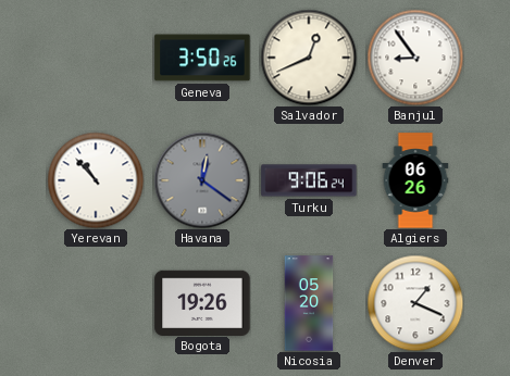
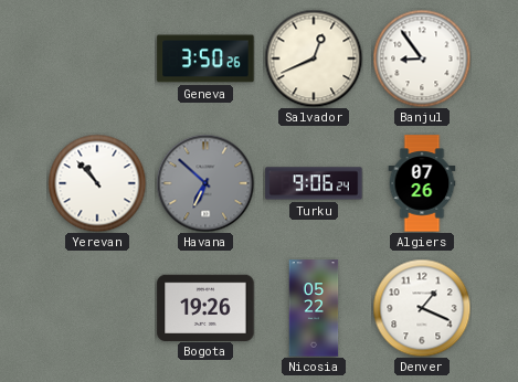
Havana: 12:21 -> 6:52
Algiers: 06:26 -> 07:26
Nicosia: 05:20 -> 05:22
